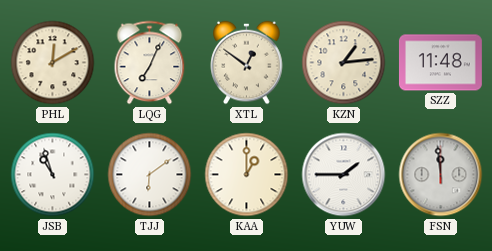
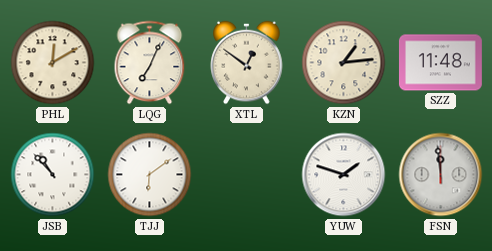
JSB: 10:57 -> 10:53
KAA: 1:00 -> none
YUW: 1:45 -> 1:48
